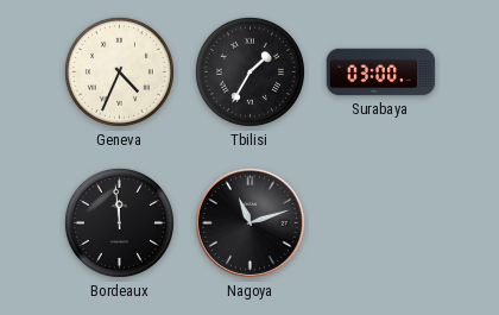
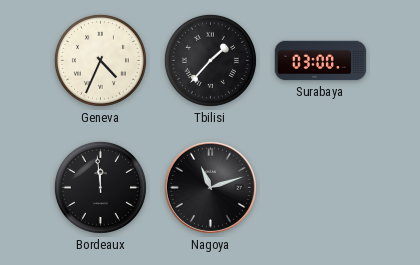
Tbilisi: 1:35 -> 1:37
